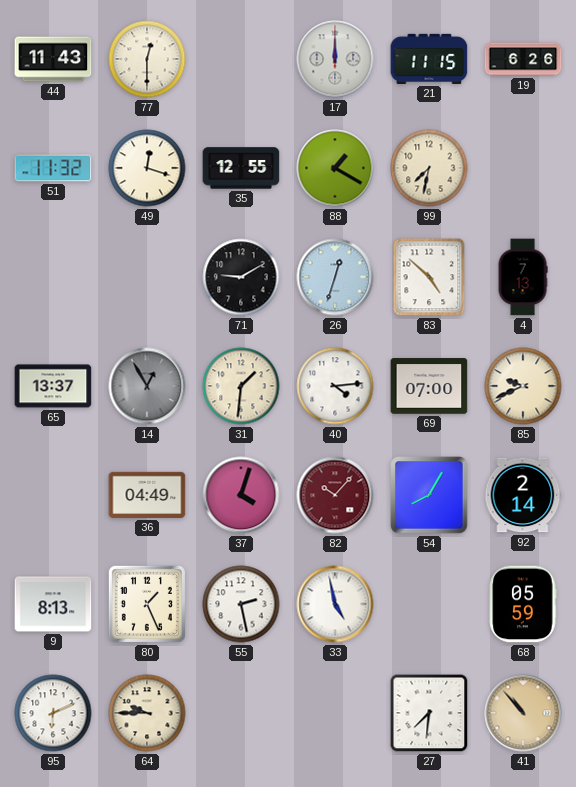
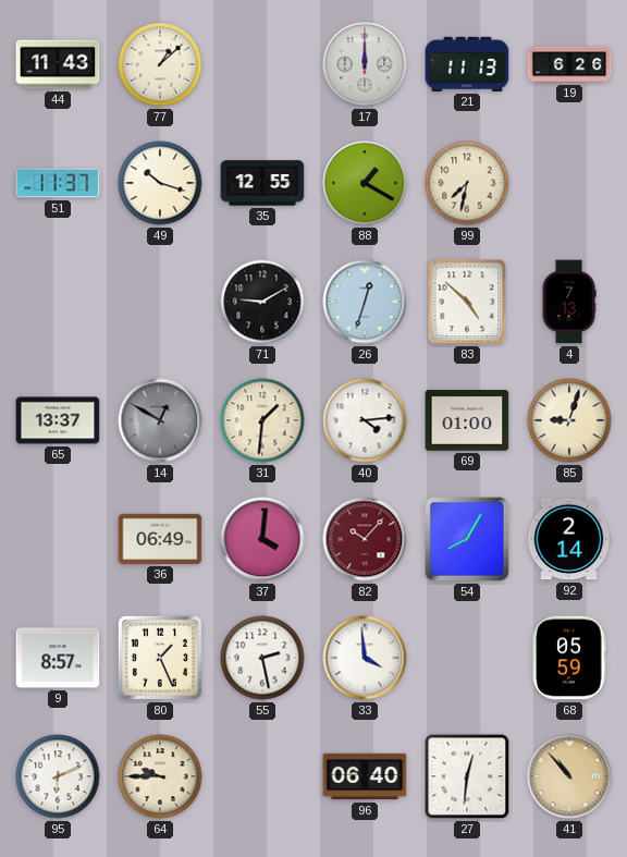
77: 12:30 -> 1:08
21: 11:15 -> 11:13
51: 11:32 -> 11:37
49: 12:18 -> 10:18
14: 12:55 -> 12:50
69: 07:00 -> 01:00
85: 9:41 -> 9:03
36: 04:49 -> 06:49
37: 4:03 -> 4:01
9: 8:13 -> 8:57
33: 4:58 -> 3:59
96: none -> 06:40
27: 7:31 -> 12:31
